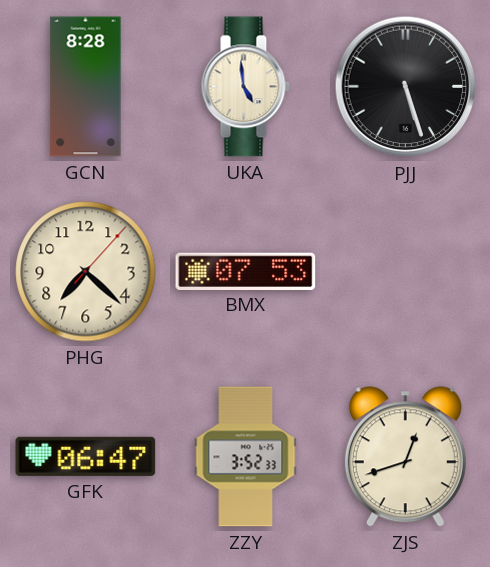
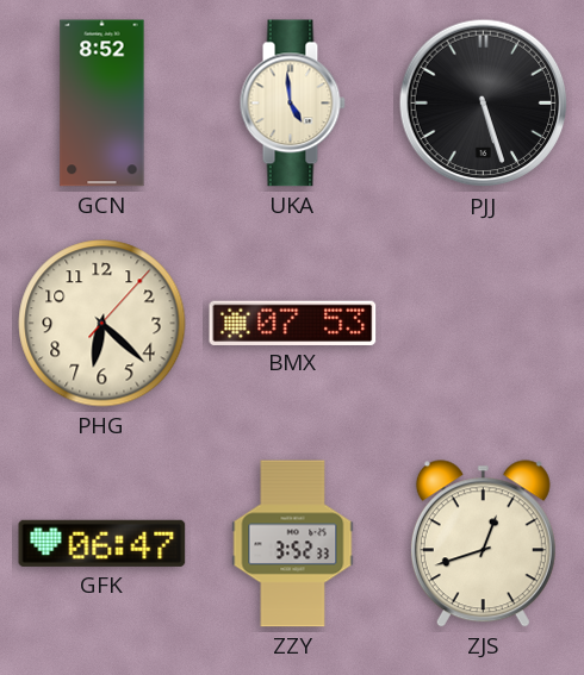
GCN: 8:28 -> 8:52
PHG: 7:22 -> 6:22
